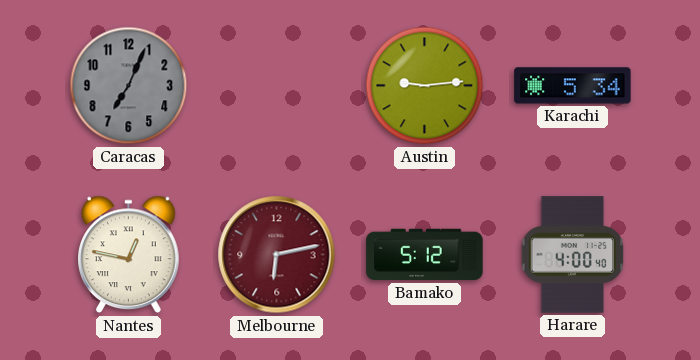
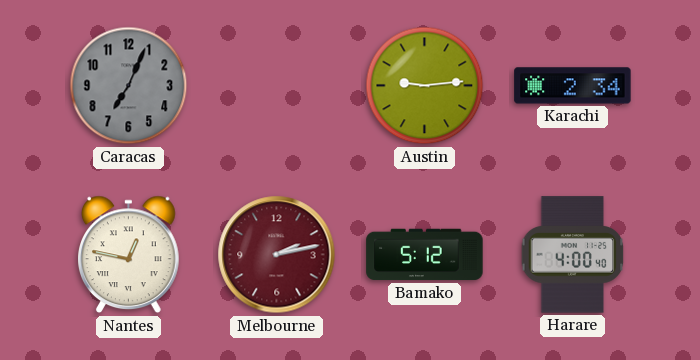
Karachi: 5:34 -> 2:34
Melbourne: 6:13 -> 2:13
